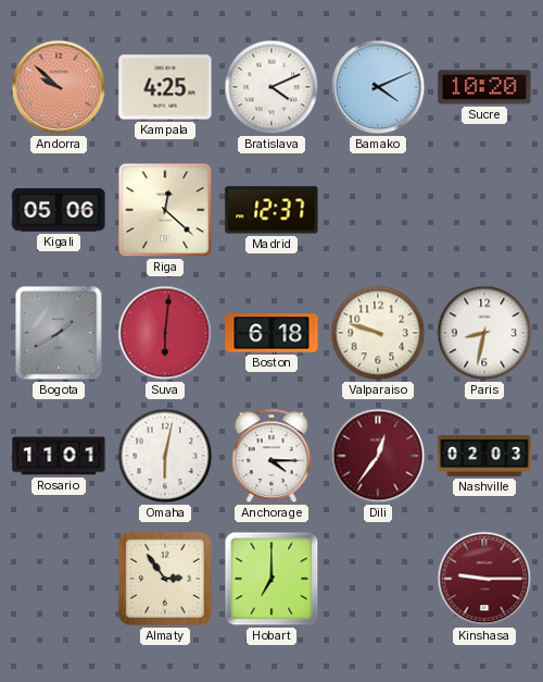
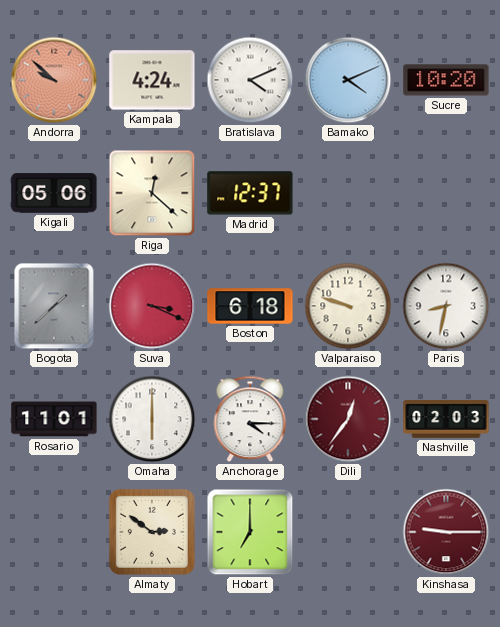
Kampala: 4:25 -> 4:24
Bogota: 1:40 -> 1:38
Suva: 6:01 -> 3:19
Omaha: 6:02 -> 6:00
Almaty: 2:54 -> 2:51
